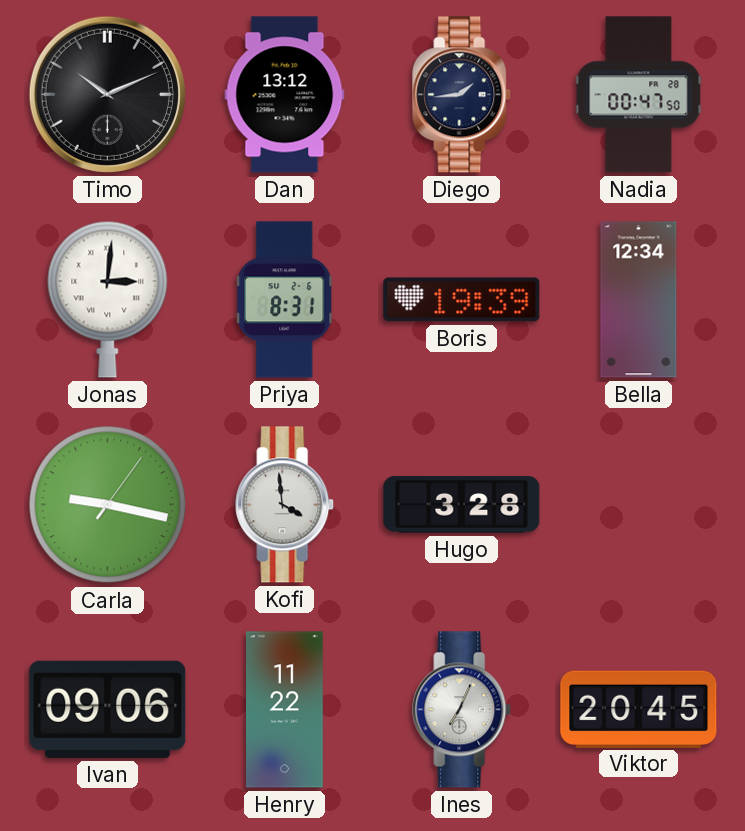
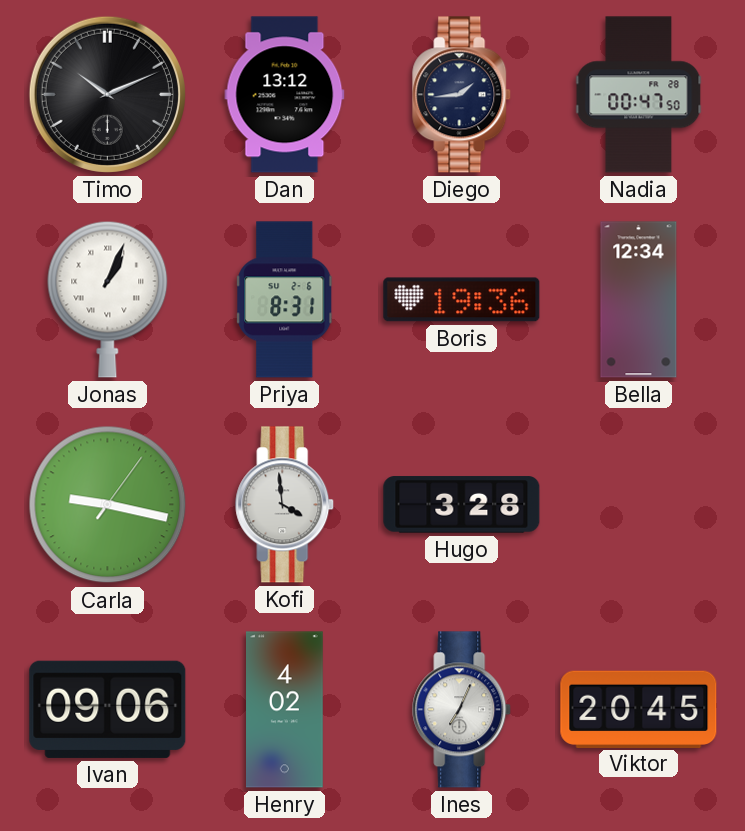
Jonas: 3:01 -> 1:04
Boris: 19:39 -> 19:36
Henry: 11:22 -> 4:02
